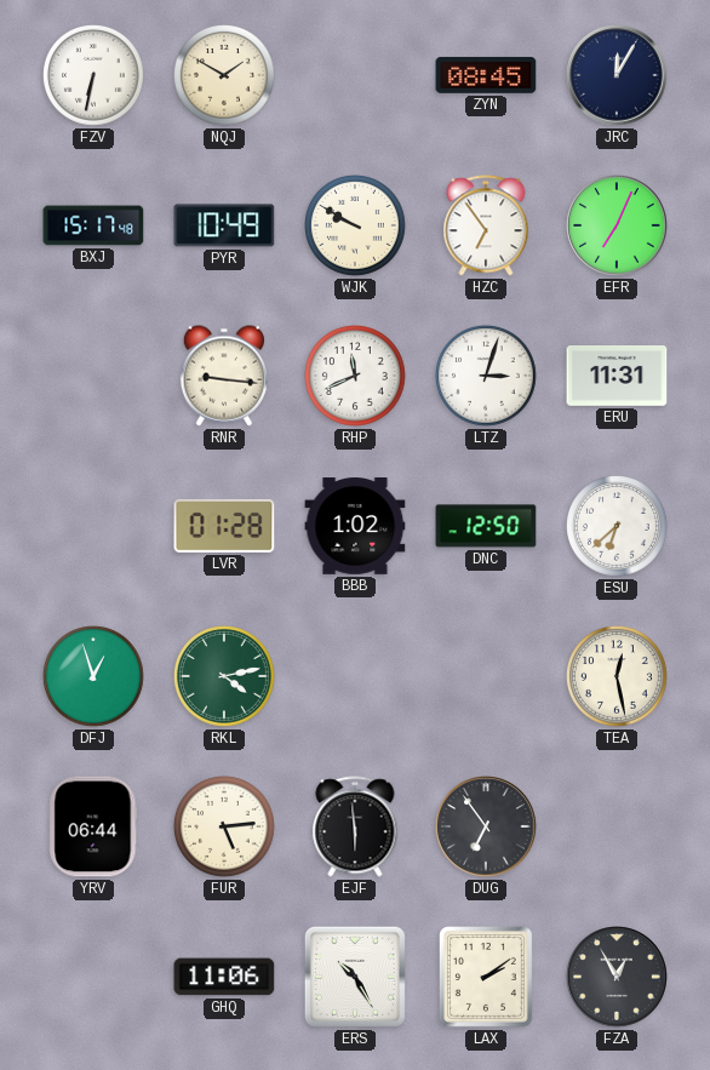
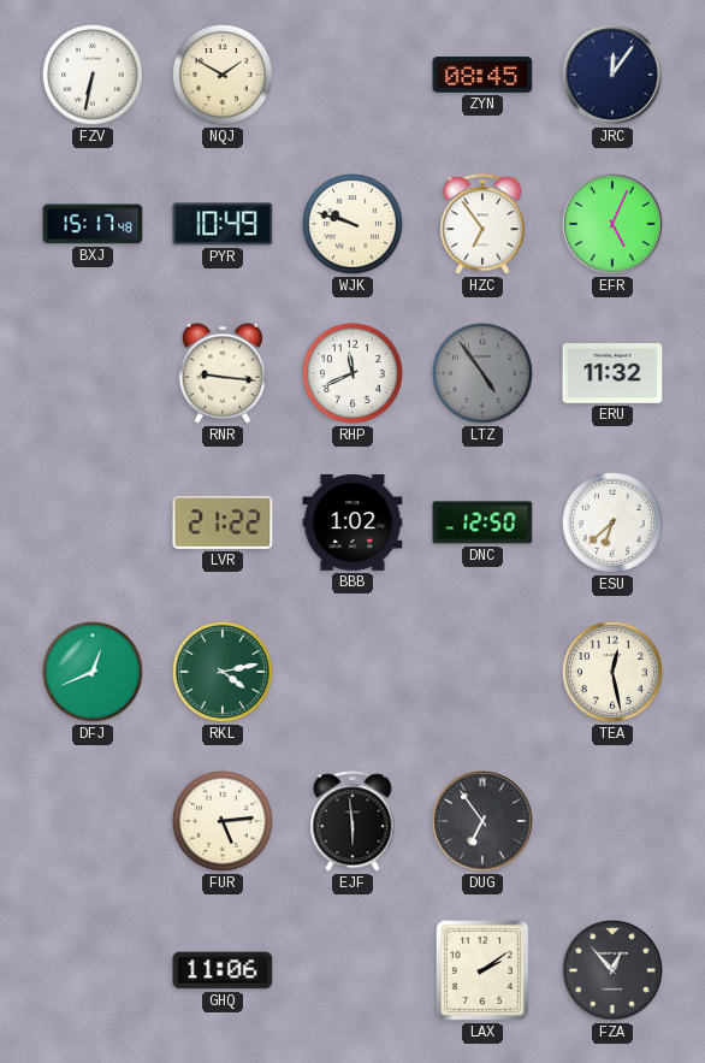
JRC: 12:05 -> 12:06
WJK: 9:50 -> 9:48
EFR: 7:04 -> 5:04
LTZ: 3:03 -> 4:54
LTZ dial: white -> grey
ERU: 11:31 -> 11:32
LVR: 01:28 -> 21:22
DFJ: 12:57 -> 12:41
YRV: 06:44 -> none
ERS: 10:25 -> none
FZA: 12:55 -> 12:53
